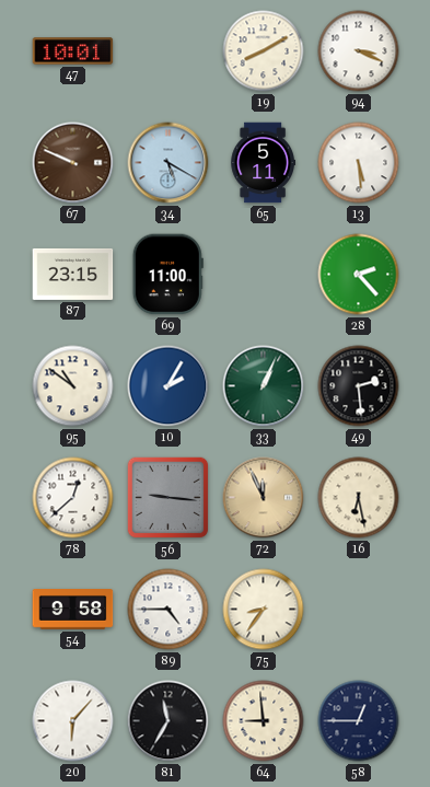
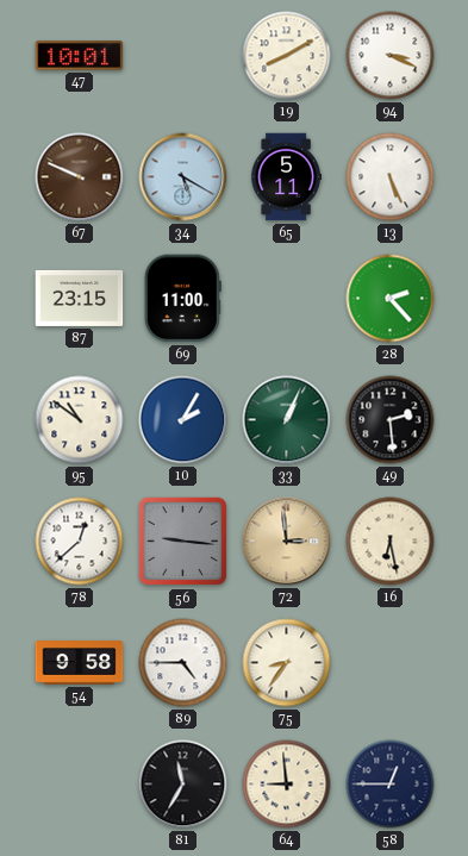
13: 5:29 -> 5:26
72: 11:56 -> 2:59
20: 6:07 -> none
